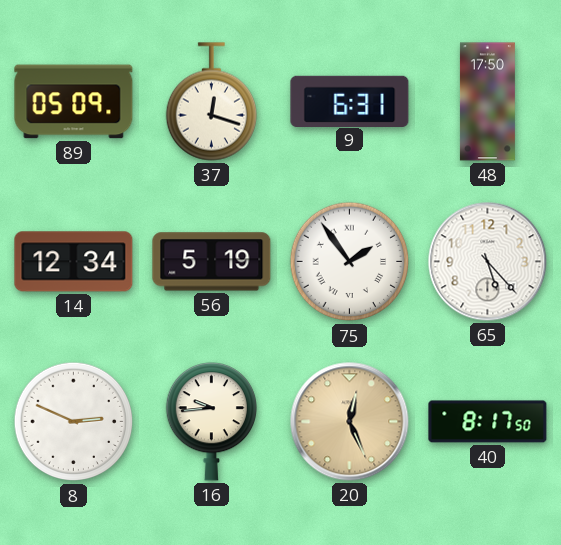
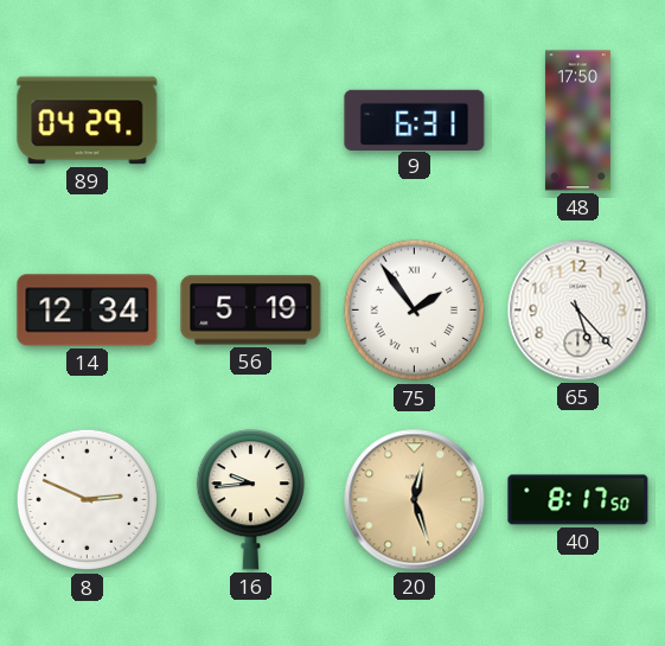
89: 05:09 -> 04:29
37: 12:18 -> none
20: 12:26 -> 12:27
